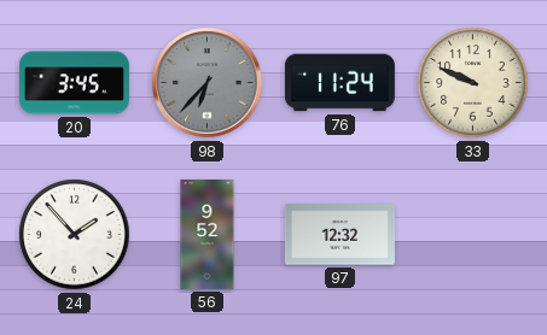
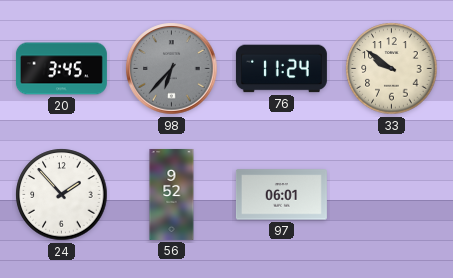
33: 9:49 -> 9:51
97: 12:32 -> 06:01
